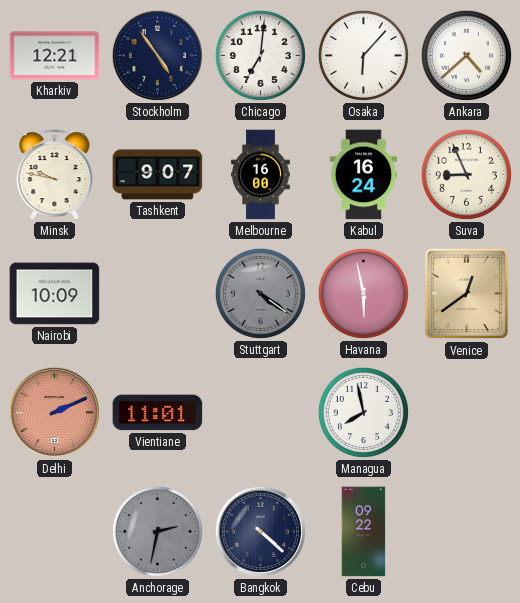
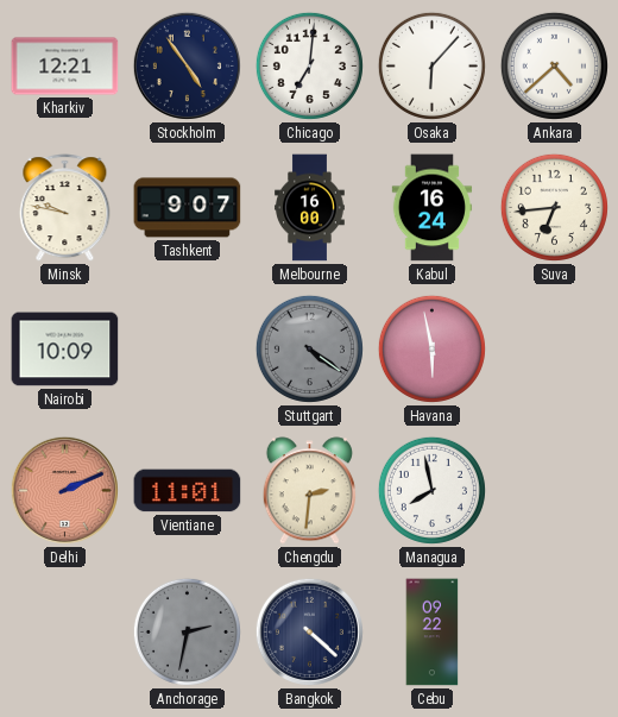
Suva: 8:56 -> 6:44
Venice: 12:39 -> none
Chengdu: none -> 2:31
